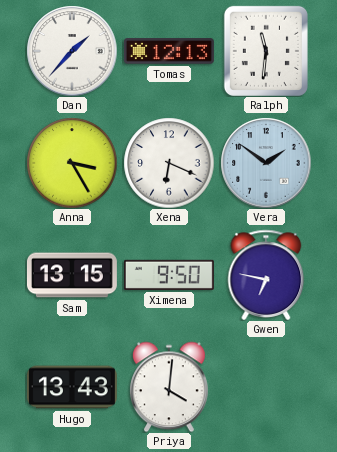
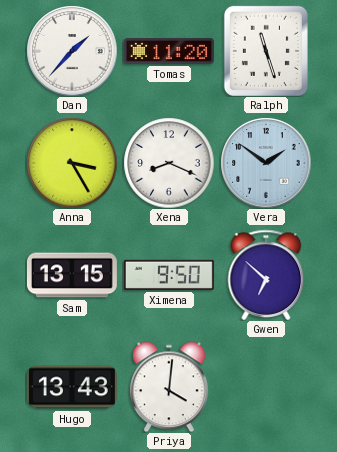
Tomas: 12:13 -> 11:20
Ralph: 11:31 -> 11:27
Xena: 6:19 -> 8:19
Gwen: 6:47 -> 6:52
